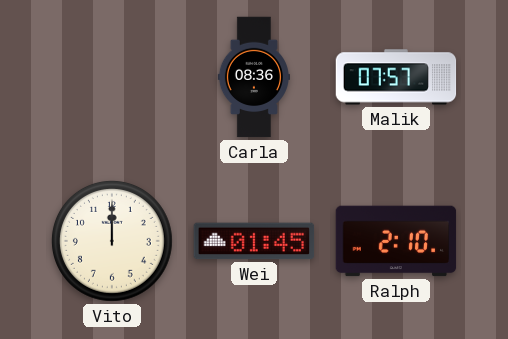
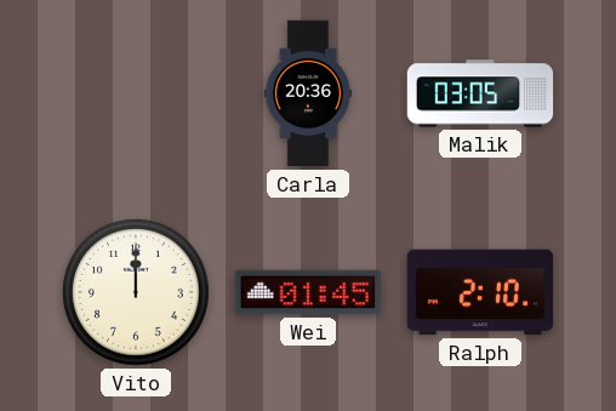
Carla: 08:36 -> 20:36
Malik: 07:57 -> 03:05
